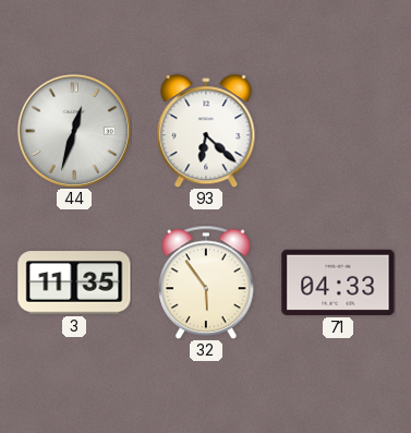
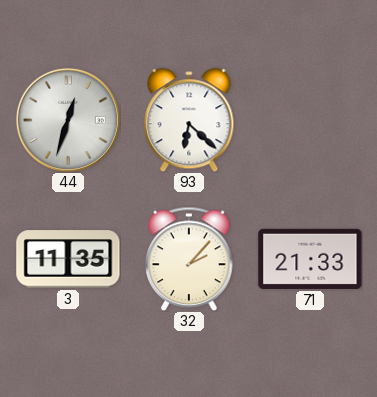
32: 5:54 -> 2:07
71: 04:33 -> 21:33
